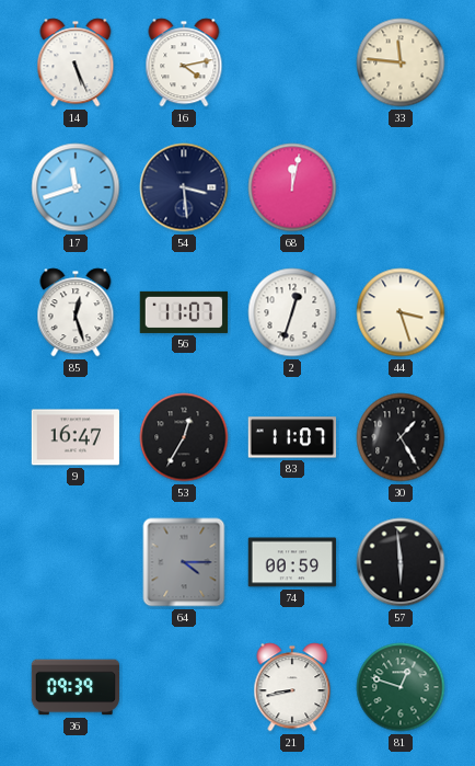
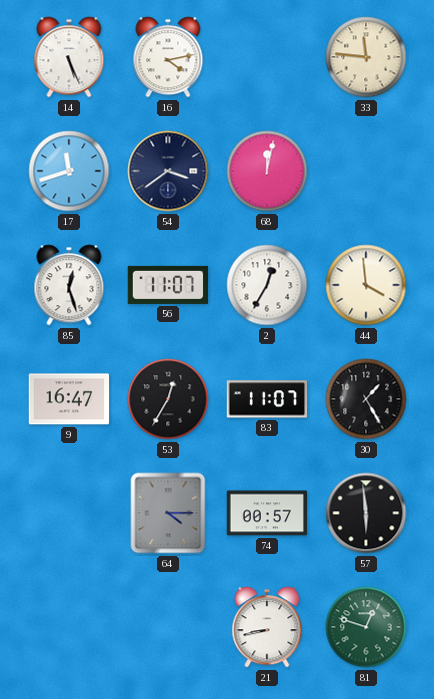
54: 3:29 -> 3:39
2: 12:33 -> 12:35
44: 3:27 -> 3:59
74: 00:59 -> 00:57
36: 09:39 -> none
